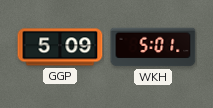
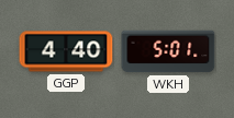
GGP: 5:09 -> 4:40
